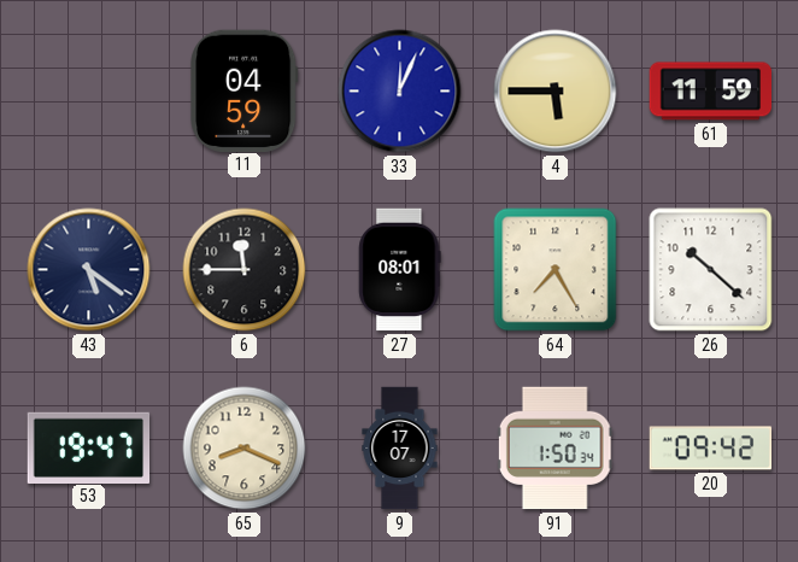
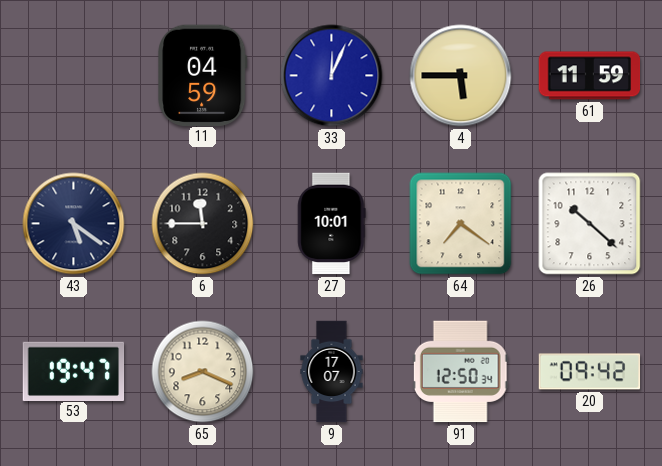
27: 08:01 -> 10:01
64: 7:25 -> 7:21
91: 1:50 -> 12:50
